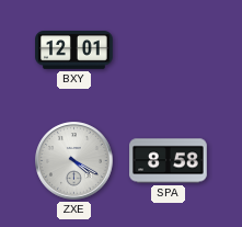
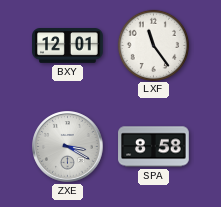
LXF: none -> 11:24
ZXE: 4:20 -> 3:20
